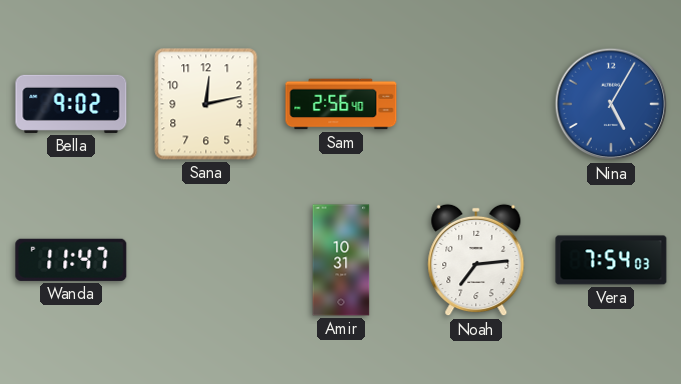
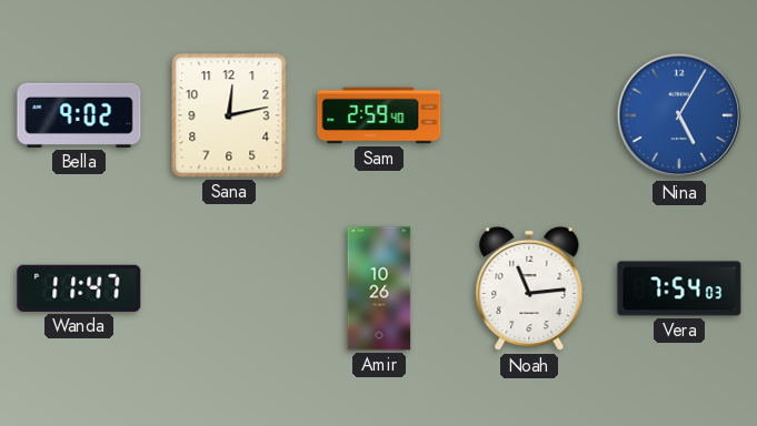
Sam: 2:56 -> 2:59
Amir: 10:31 -> 10:26
Noah: 7:14 -> 11:14
